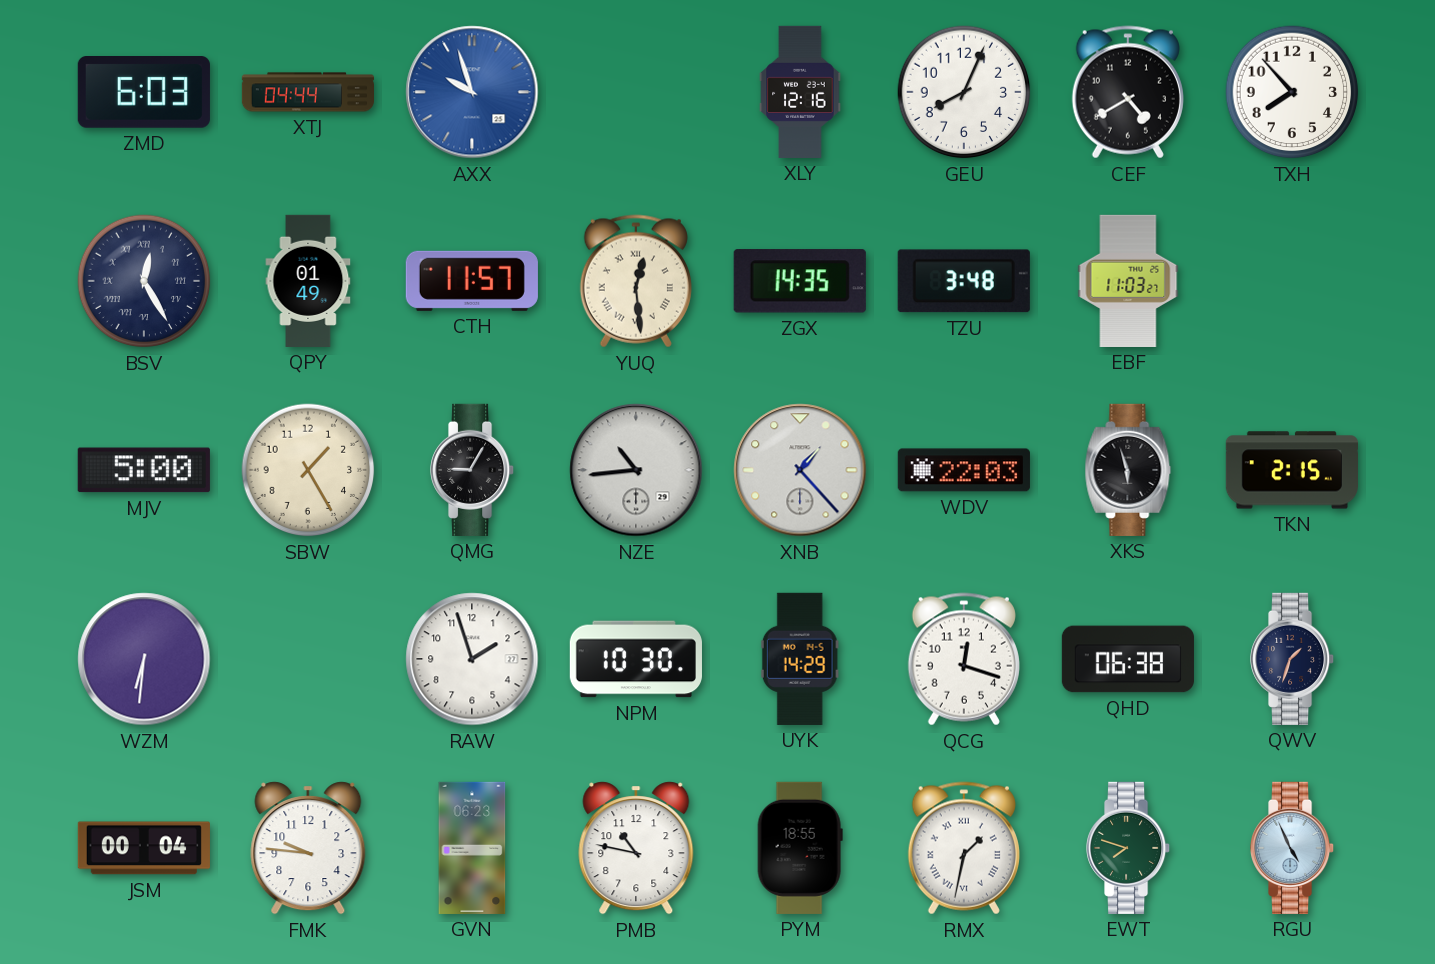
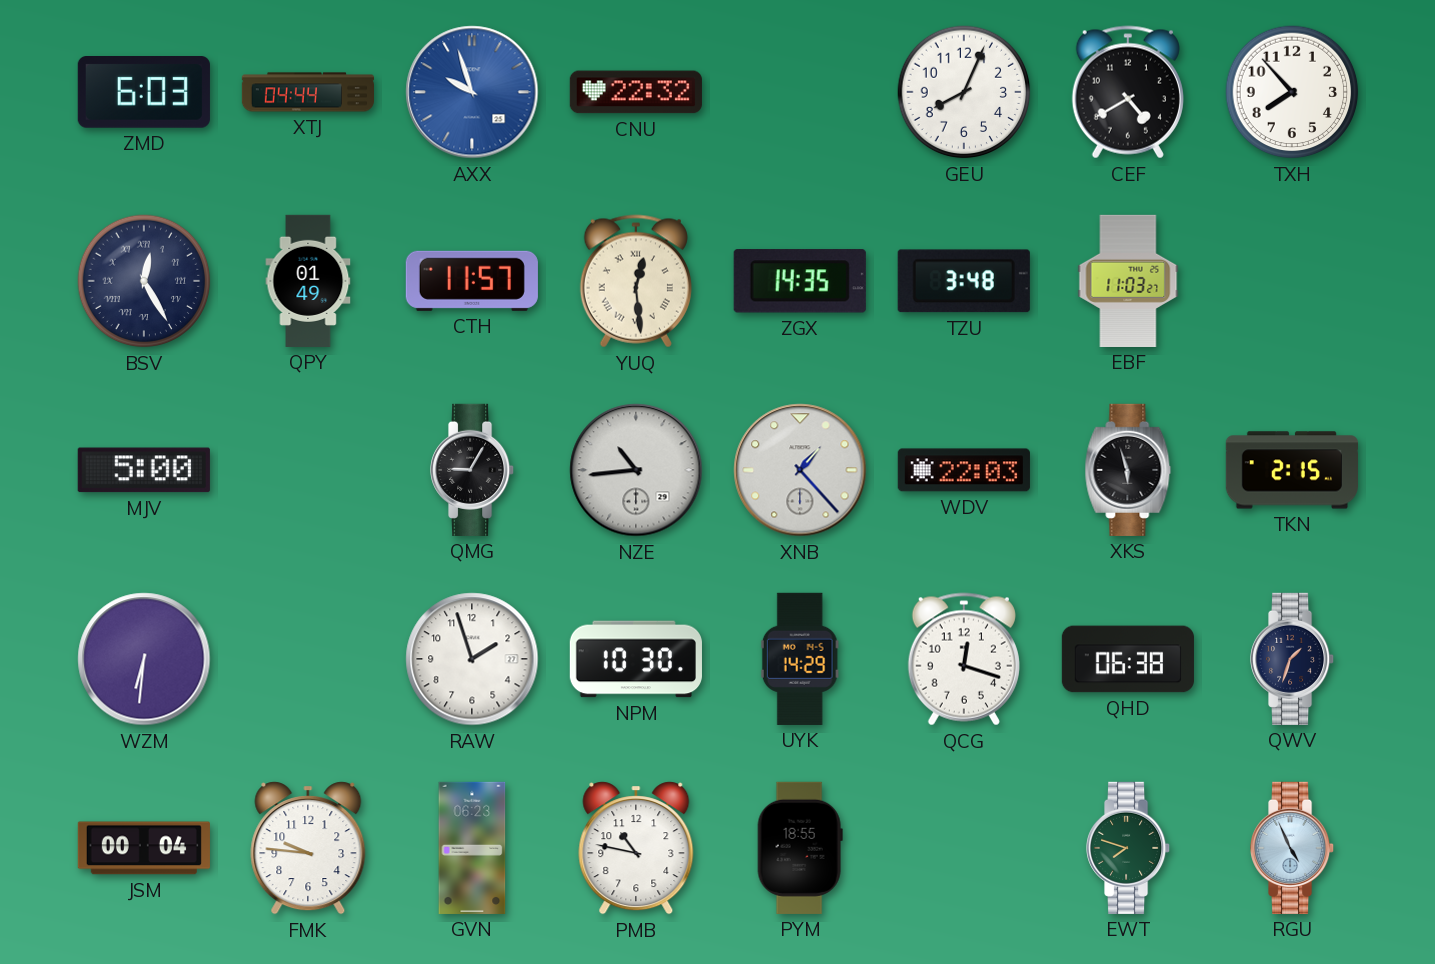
CNU: none -> 22:32
XLY: 12:16 -> none
SBW: 1:25 -> none
RMX: 1:32 -> none
